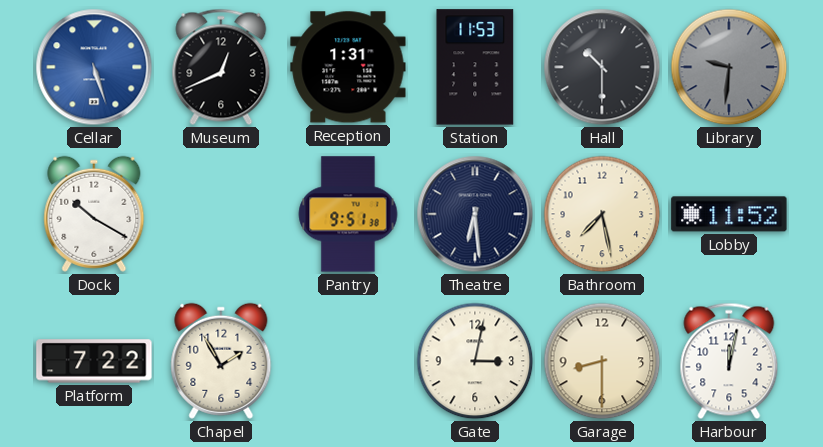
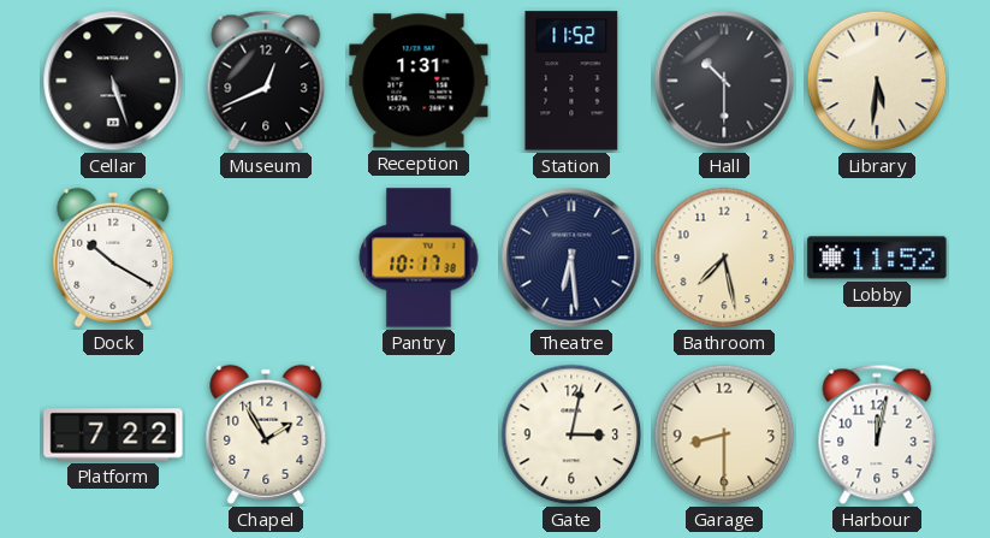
Cellar dial: blue -> black
Station: 11:53 -> 11:52
Library: 9:31 -> 5:31
Library dial: grey -> cream
Pantry: 9:51 -> 10:17
